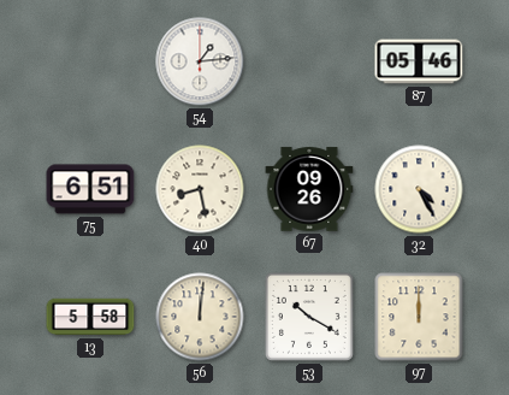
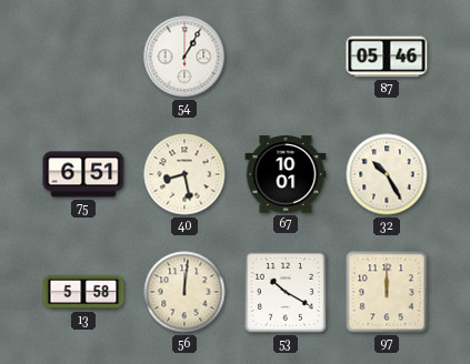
54: 1:14 -> 1:05
67: 09:26 -> 10:01
32: 4:25 -> 10:25
